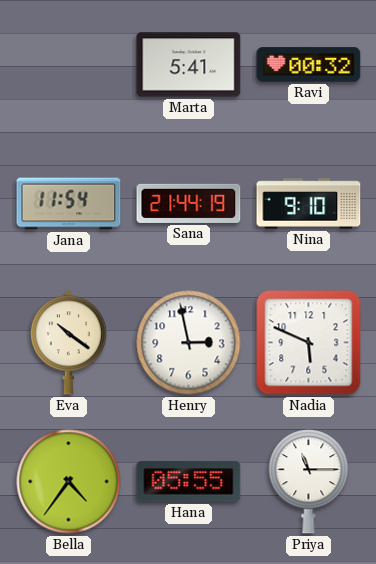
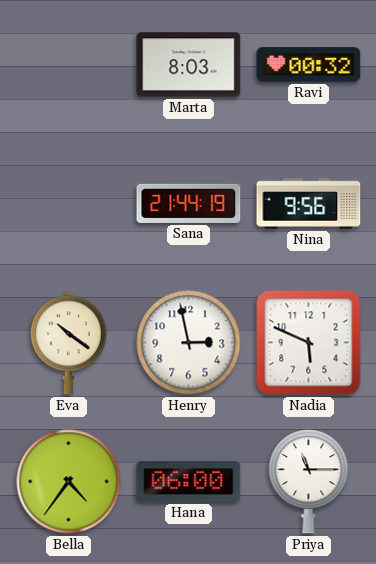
Marta: 5:41 -> 8:03
Jana: 11:54 -> none
Nina: 9:10 -> 9:56
Hana: 05:55 -> 06:00
